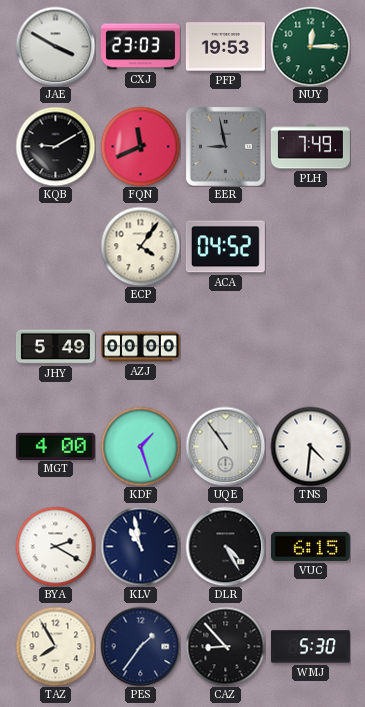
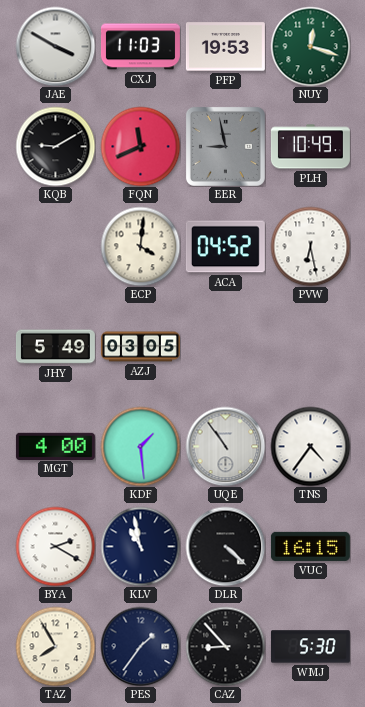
CXJ: 23:03 -> 11:03
NUY: 12:15 -> 12:18
PLH: 7:49 -> 10:49
ECP: 4:06 -> 4:01
PVW: none -> 6:28
AZJ: 00:00 -> 03:05
KDF: 1:27 -> 1:29
TNS: 4:31 -> 4:36
DLR: 4:25 -> 4:22
VUC: 6:15 -> 16:15
